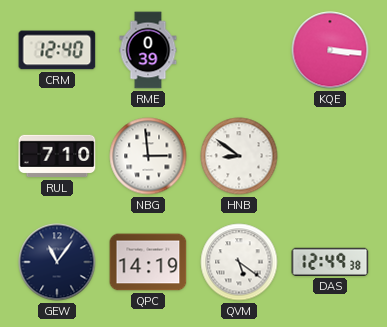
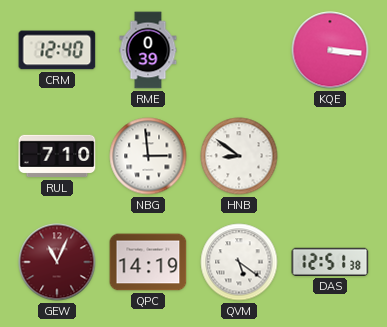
GEW: 11:06 -> 11:04
GEW dial: navy -> burgundy
DAS: 12:49 -> 12:51
